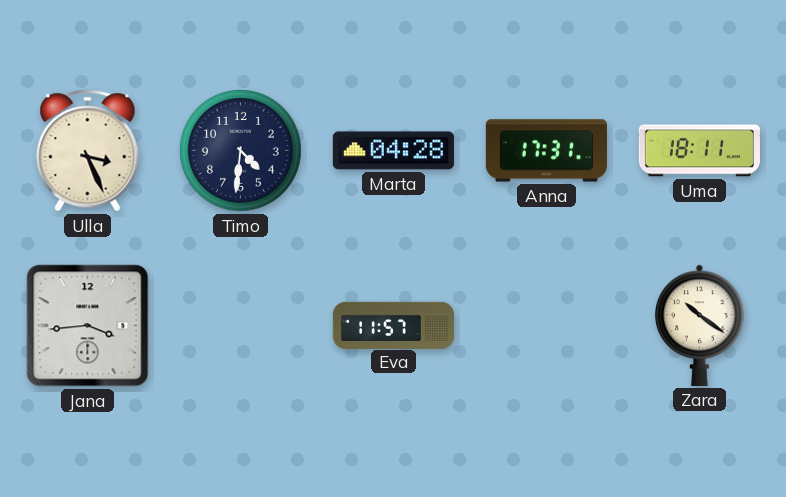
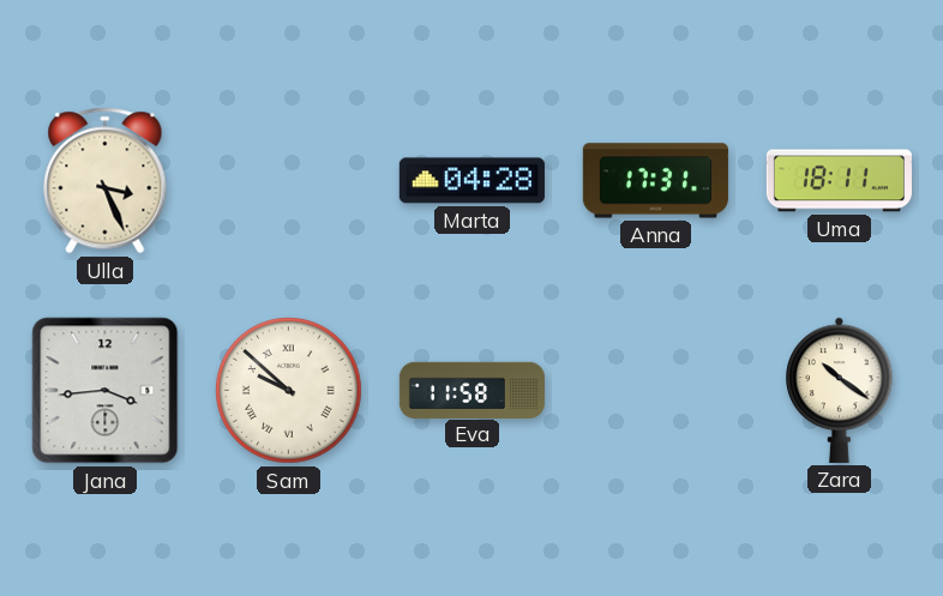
Timo: 4:31 -> none
Sam: none -> 9:52
Eva: 11:57 -> 11:58
